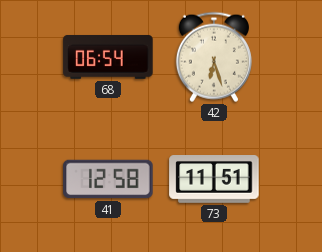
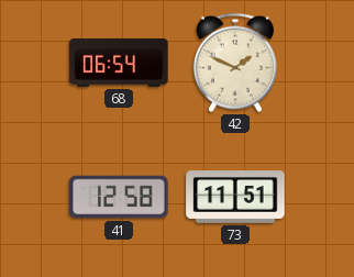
42: 6:27 -> 1:49
